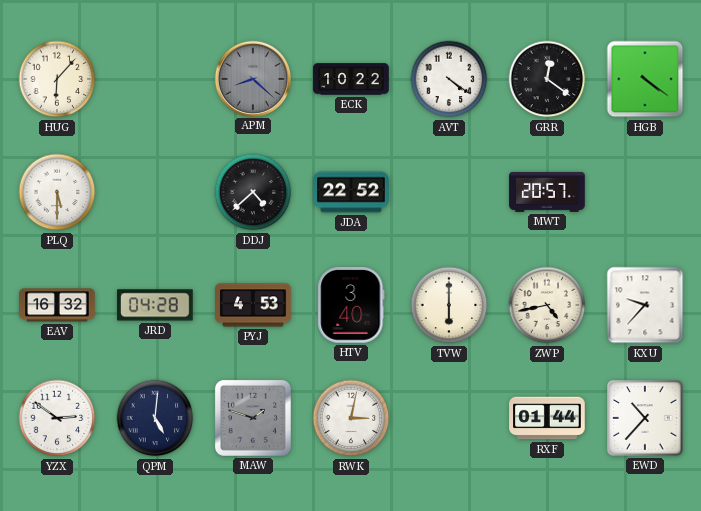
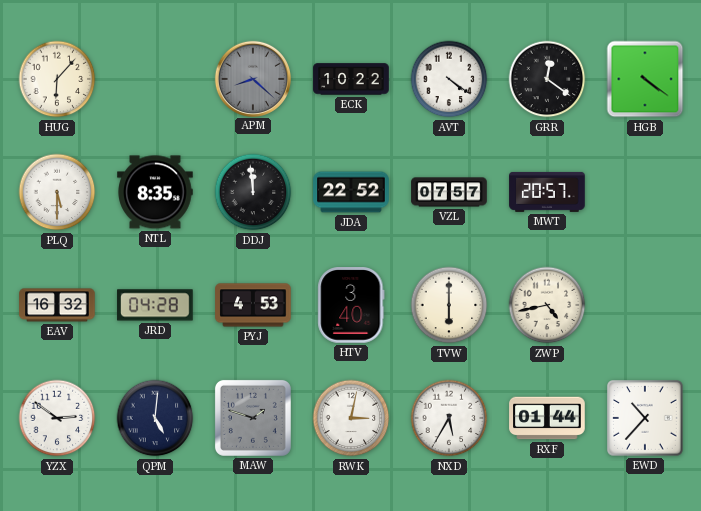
NTL: none -> 8:35
DDJ: 4:38 -> 11:59
VZL: none -> 07:57
KXU: 9:37 -> none
NXD: none -> 5:35
